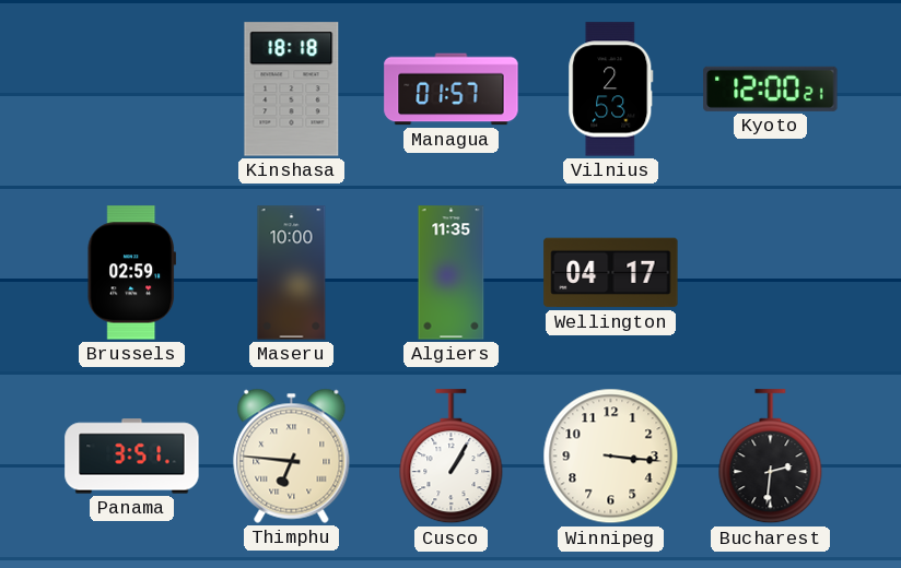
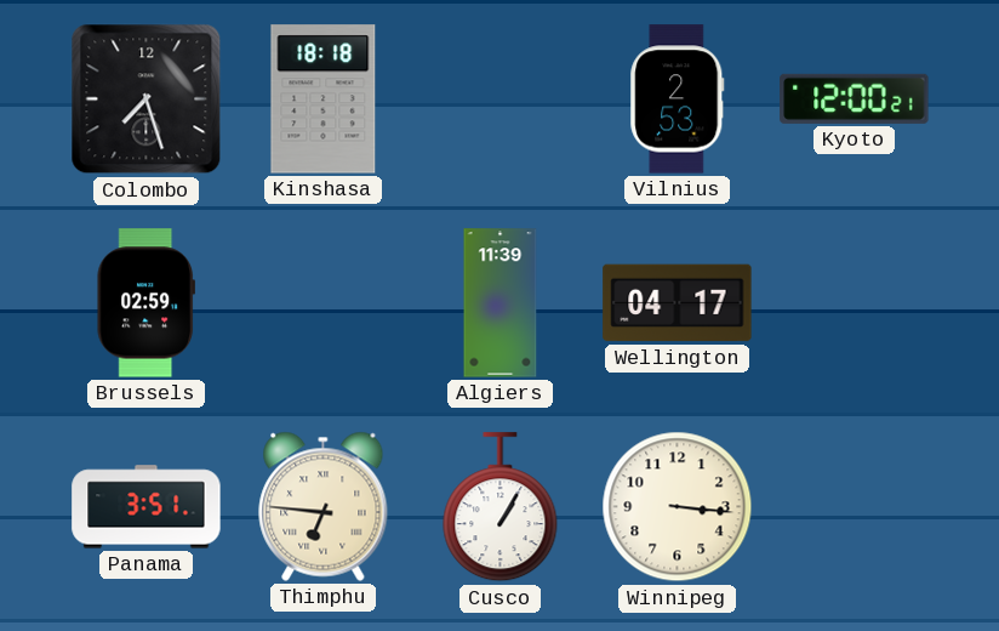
Colombo: none -> 7:27
Managua: 01:57 -> none
Maseru: 10:00 -> none
Algiers: 11:35 -> 11:39
Bucharest: 2:31 -> none
